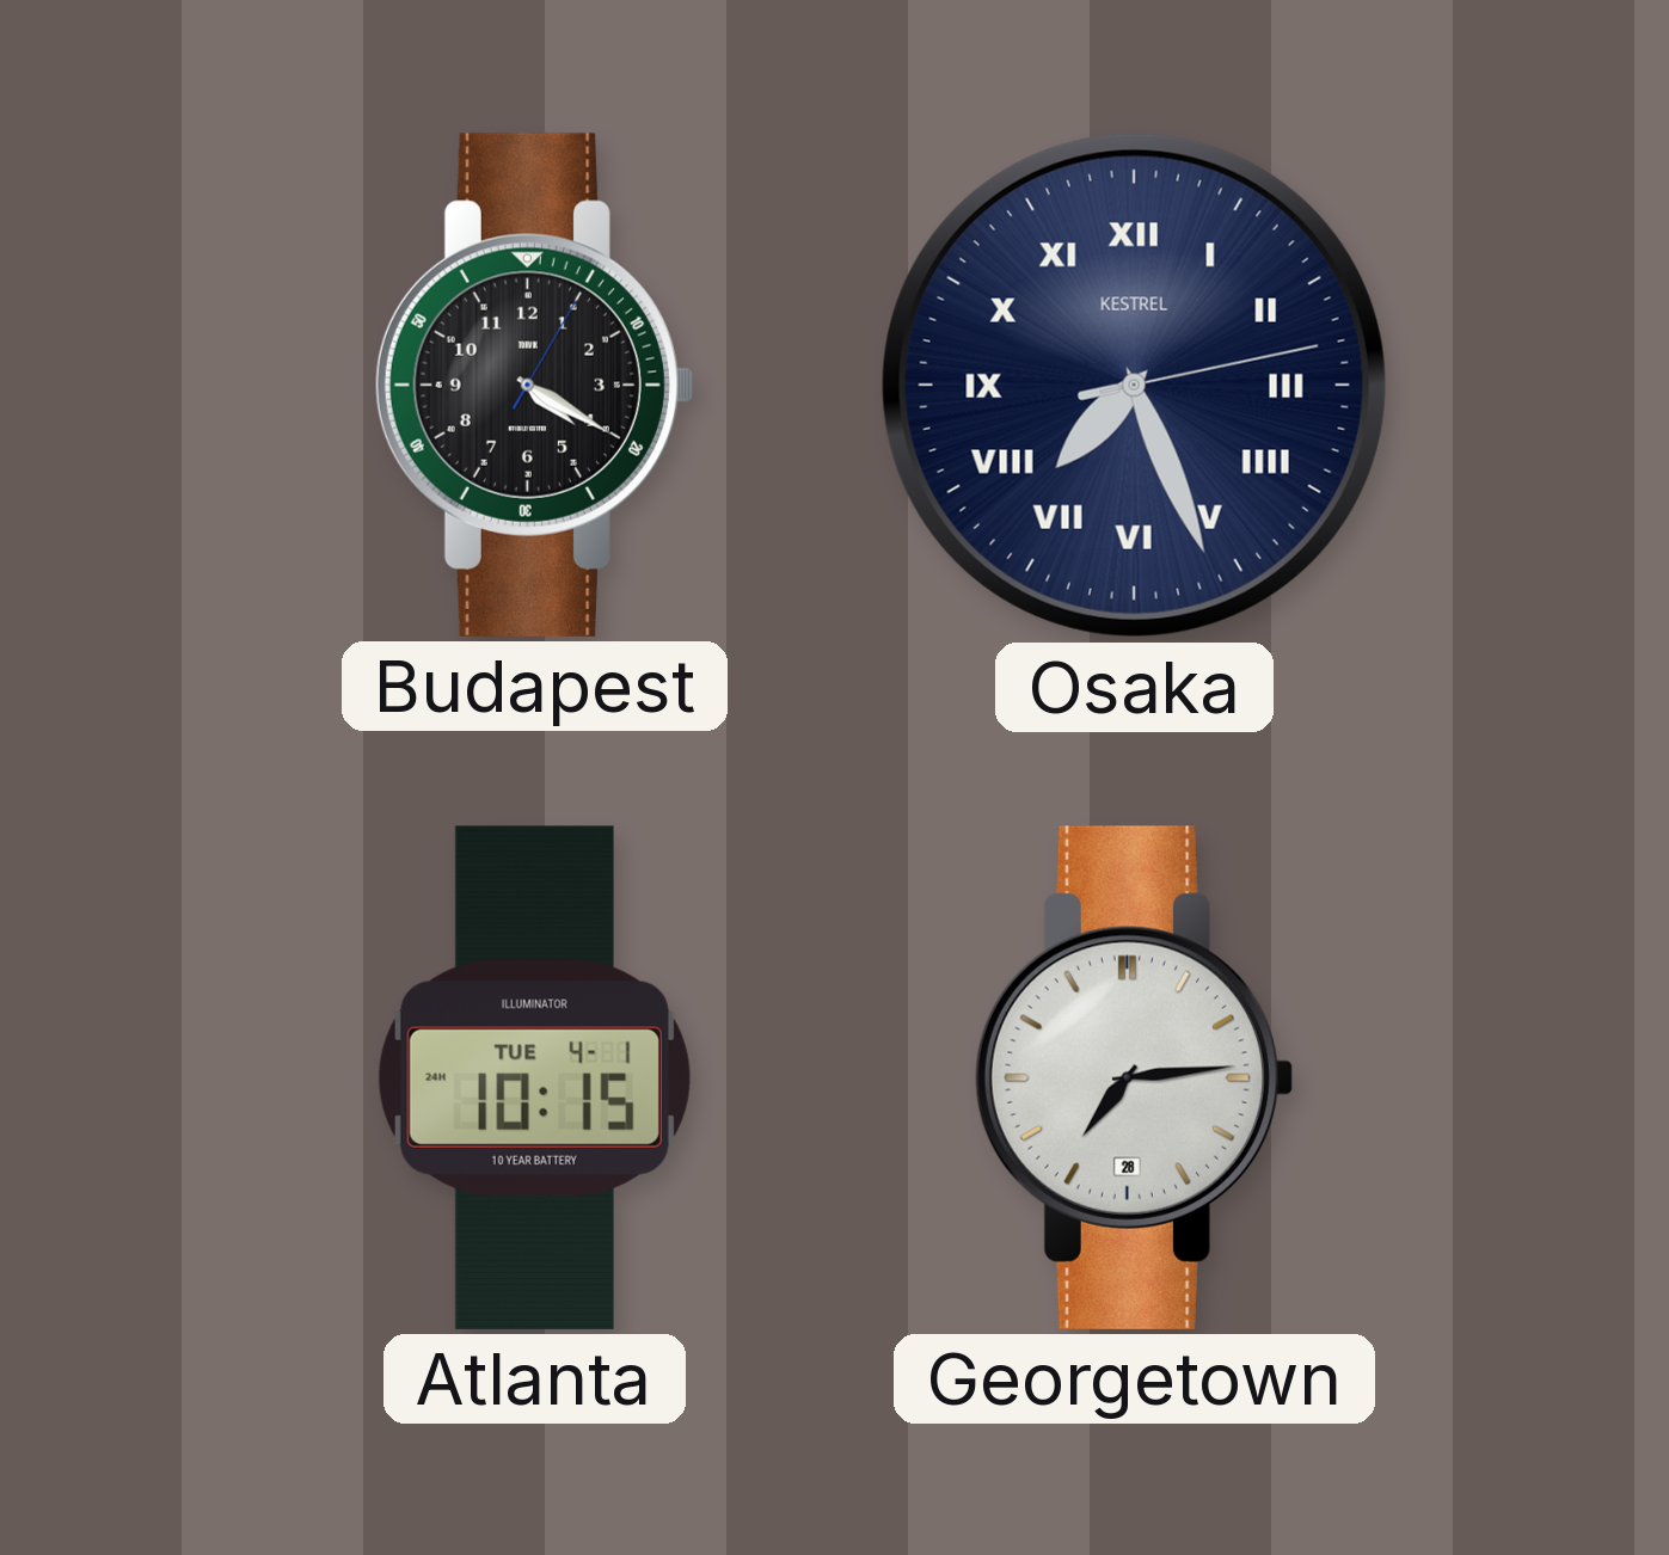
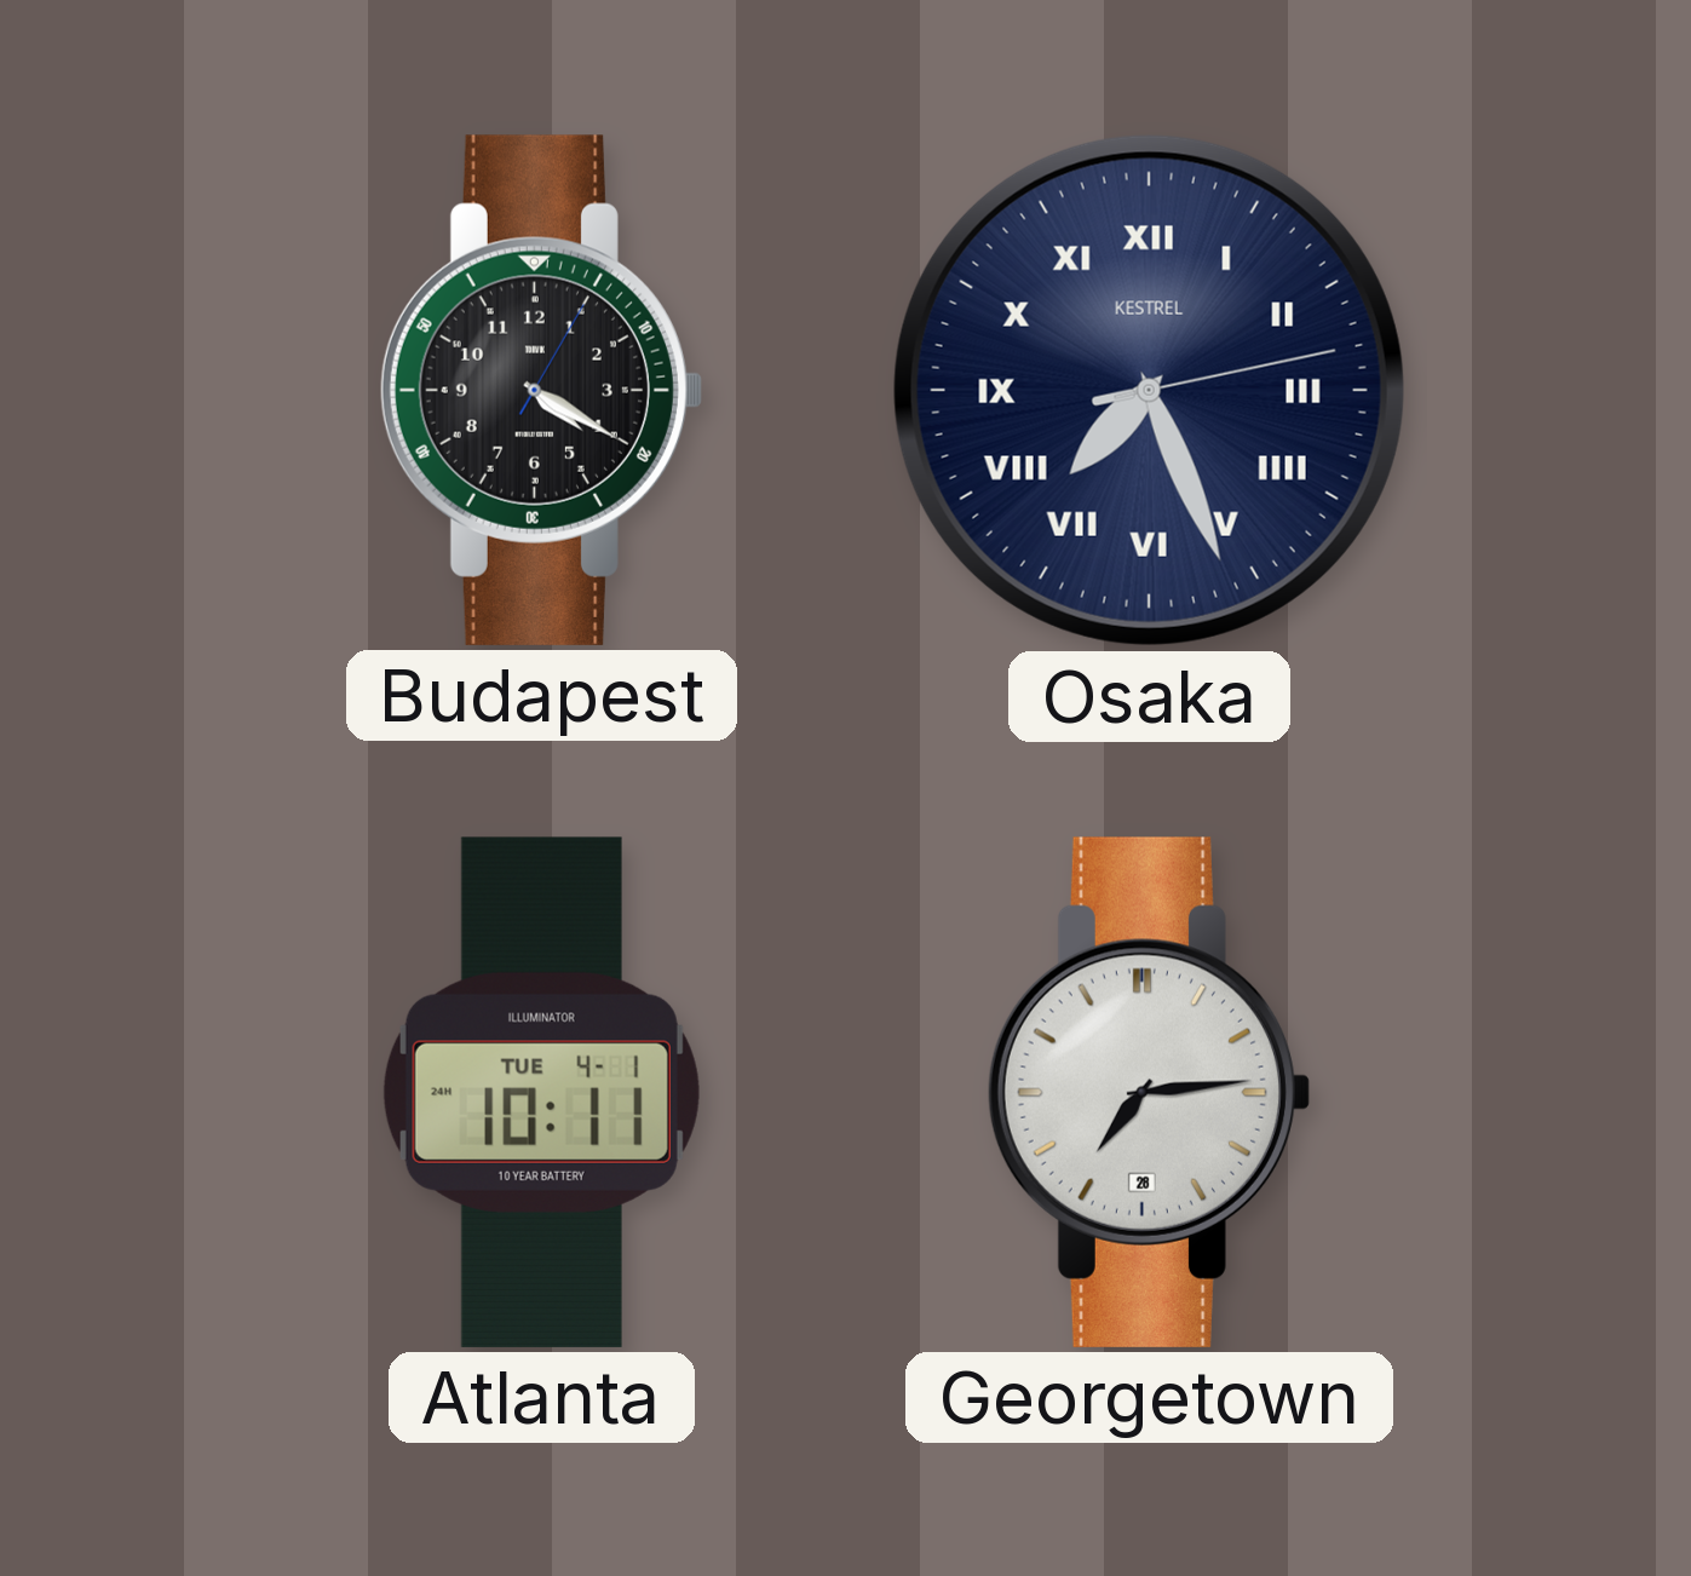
Atlanta: 10:15 -> 10:11
